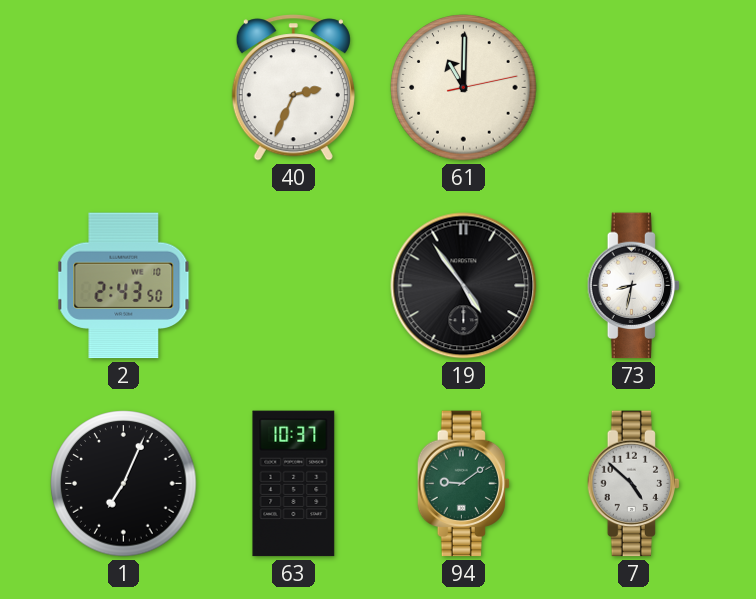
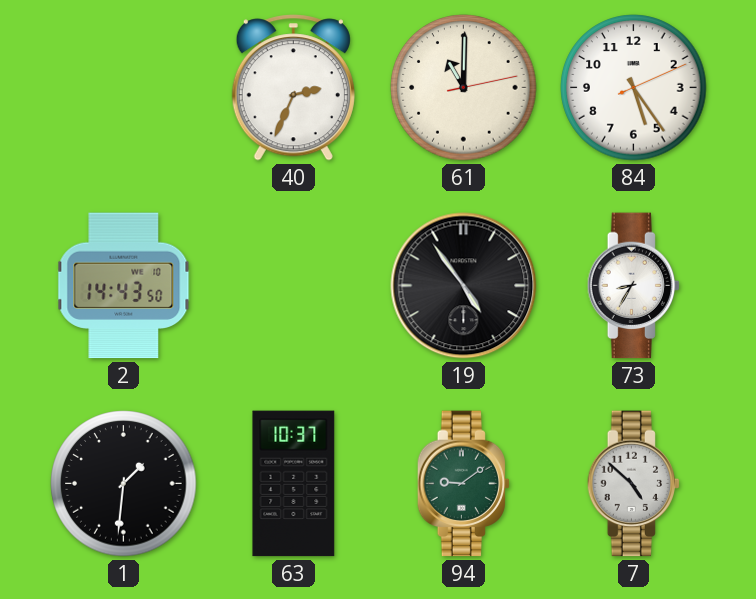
84: none -> 5:24
2: 2:43 -> 14:43
73: 8:32 -> 8:35
1: 7:04 -> 1:31
